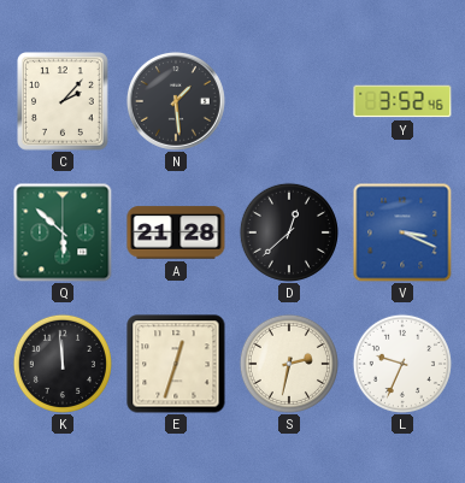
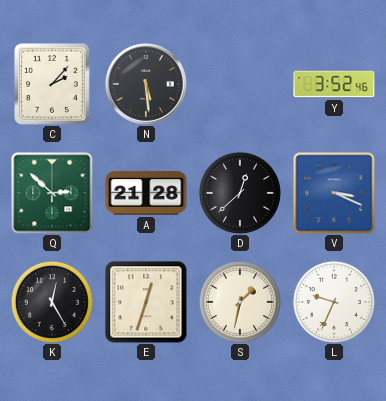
N: 1:29 -> 5:29
Q: 5:52 -> 2:52
K: 11:59 -> 12:25
S: 2:32 -> 1:32
